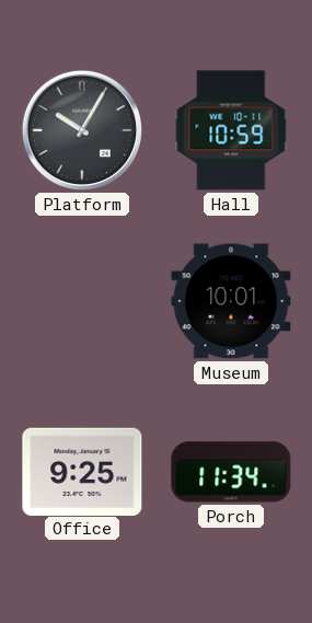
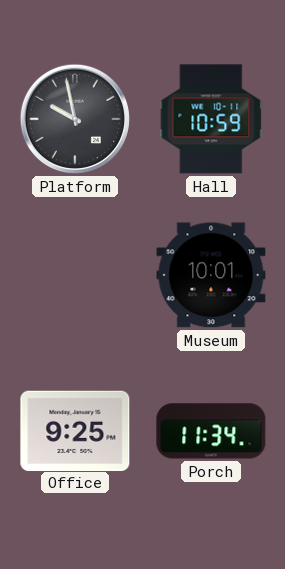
Platform: 10:05 -> 9:58
